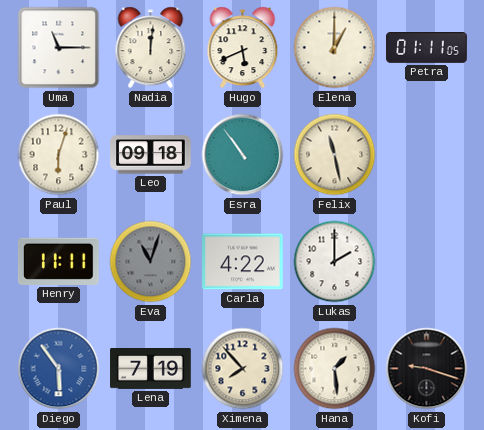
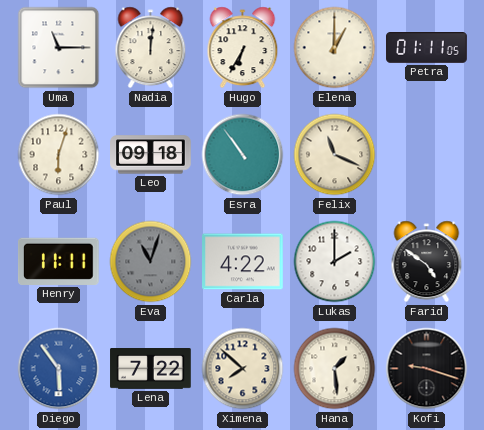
Hugo: 5:41 -> 6:35
Felix: 11:28 -> 11:19
Farid: none -> 4:51
Lena: 7:19 -> 7:22
Ximena: 7:53 -> 7:52
